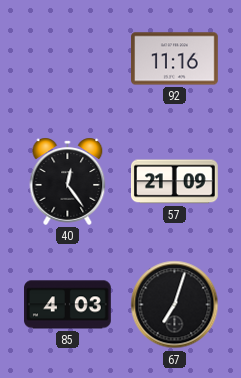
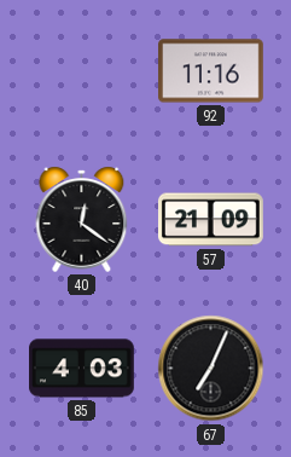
40: 12:24 -> 12:21
67: 7:03 -> 7:04
